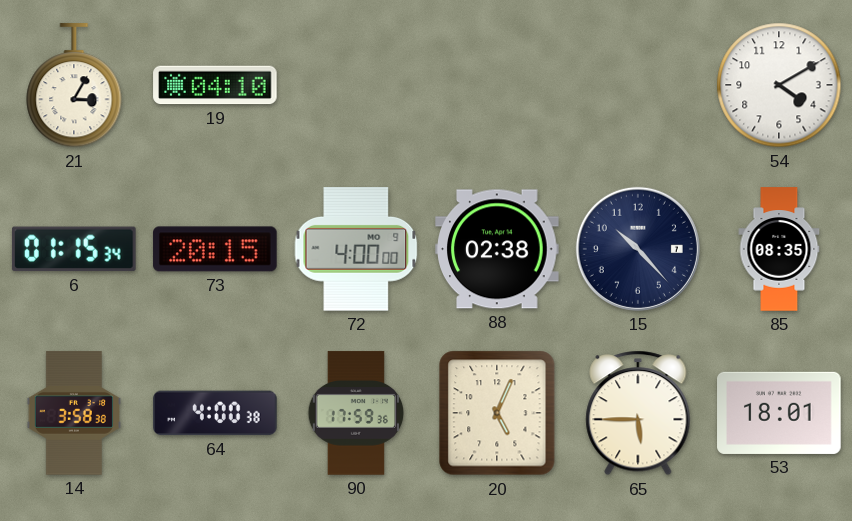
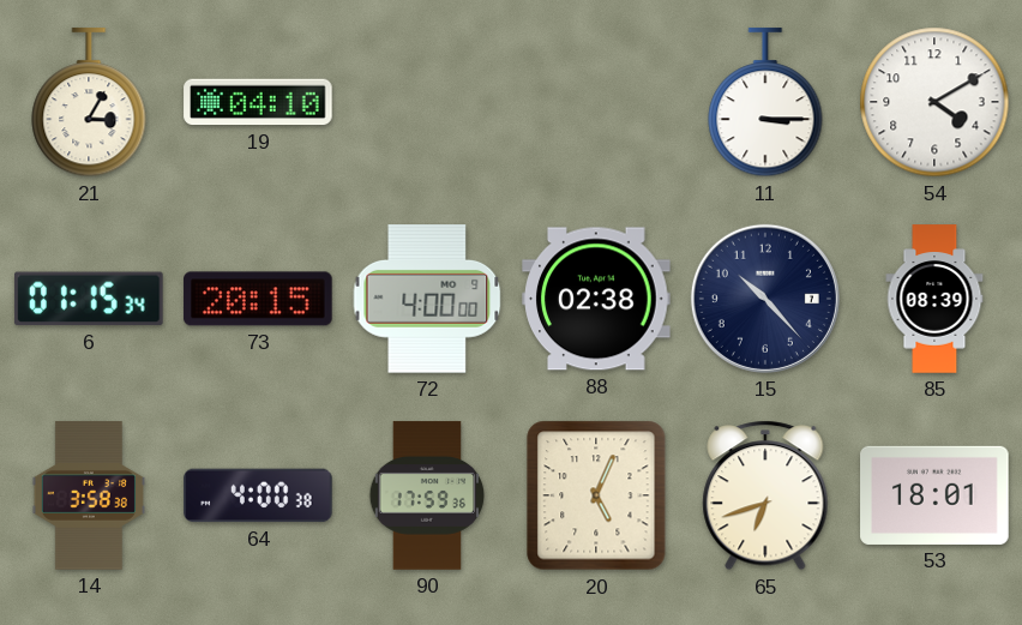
11: none -> 3:15
85: 08:35 -> 08:39
65: 5:45 -> 6:42
